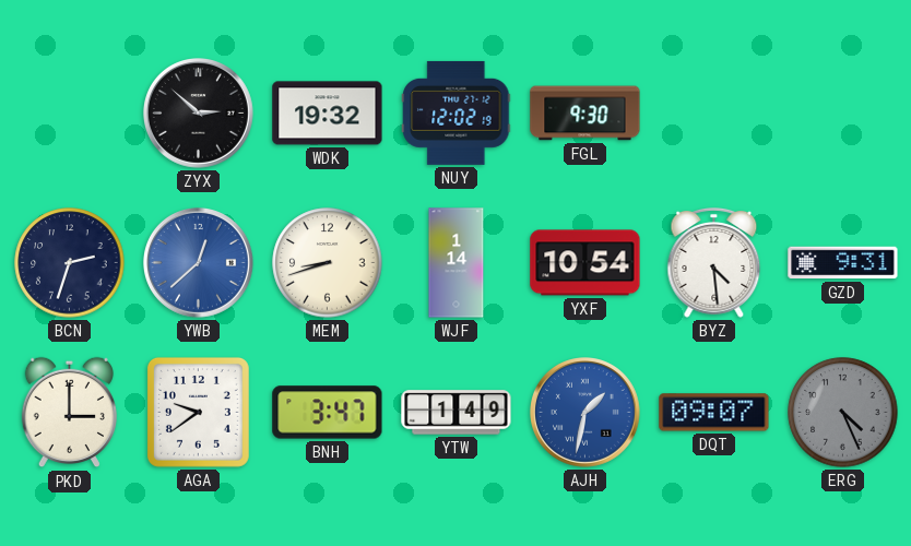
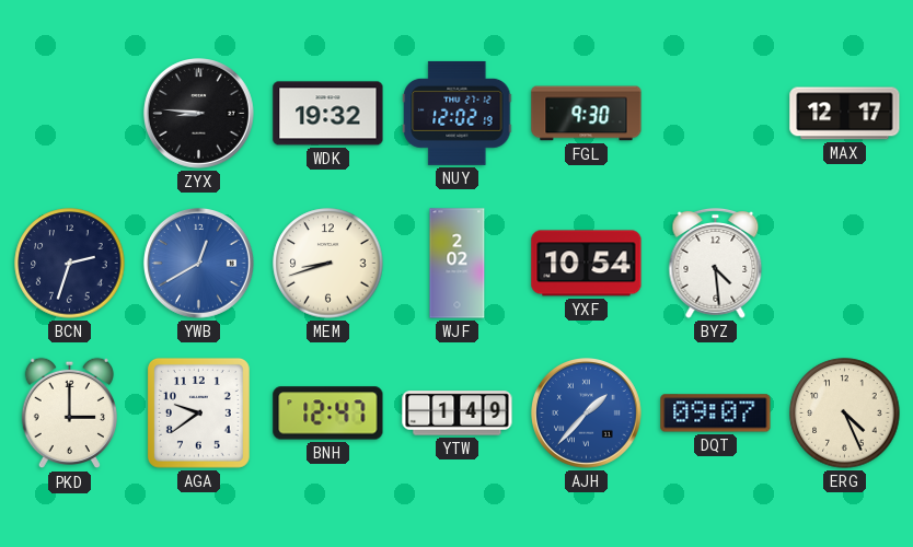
ZYX: 2:52 -> 8:46
MAX: none -> 12:17
YWB: 12:38 -> 12:40
WJF: 1:14 -> 2:02
GZD: 9:31 -> none
BNH: 3:47 -> 12:47
AJH: 1:32 -> 1:37
ERG dial: grey -> cream
